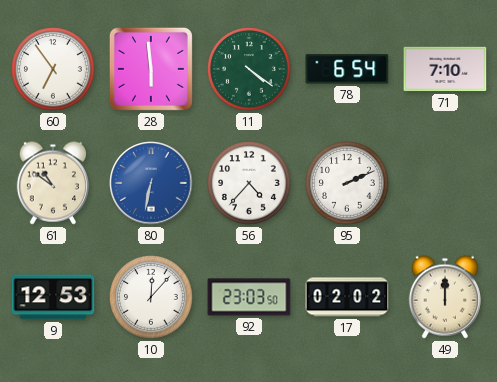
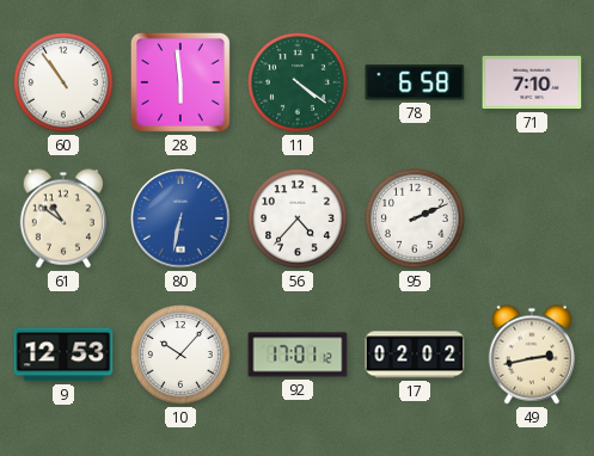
60: 6:54 -> 10:54
78: 6:54 -> 6:58
10: 12:07 -> 10:07
92: 23:03 -> 17:01
49: 12:00 -> 2:43
